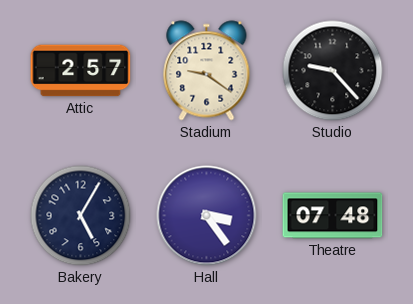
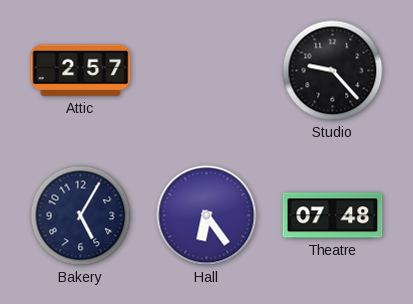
Stadium: 9:21 -> none
Hall: 3:24 -> 6:24
